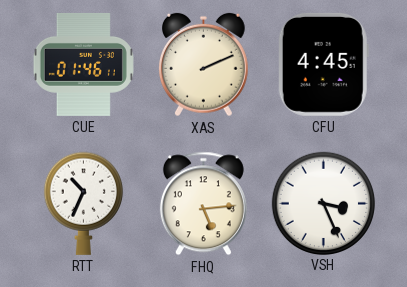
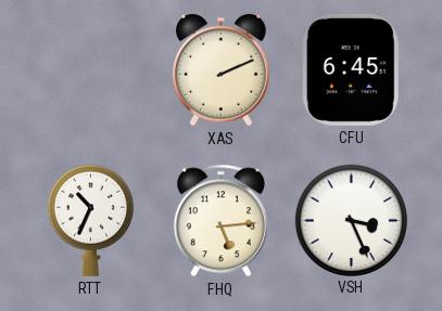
CUE: 01:46 -> none
CFU: 4:45 -> 6:45
